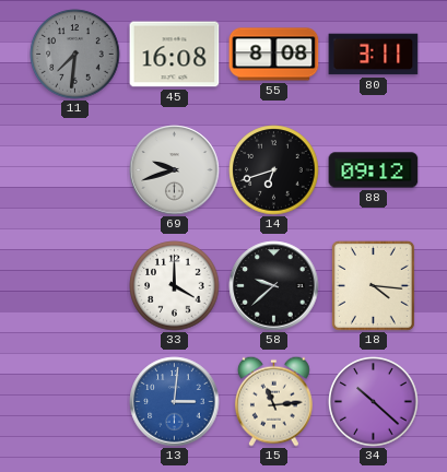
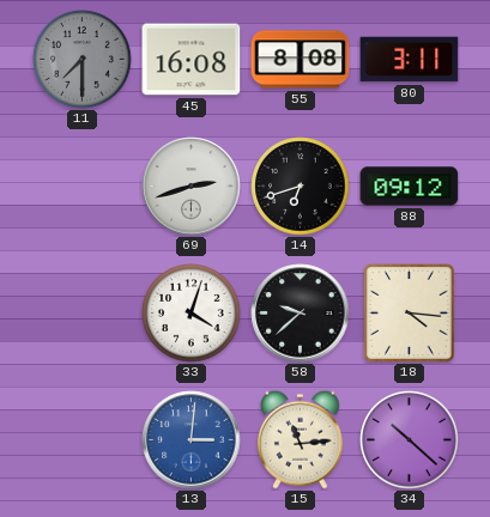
11: 7:31 -> 7:30
69: 9:42 -> 2:42
33: 4:00 -> 4:03
